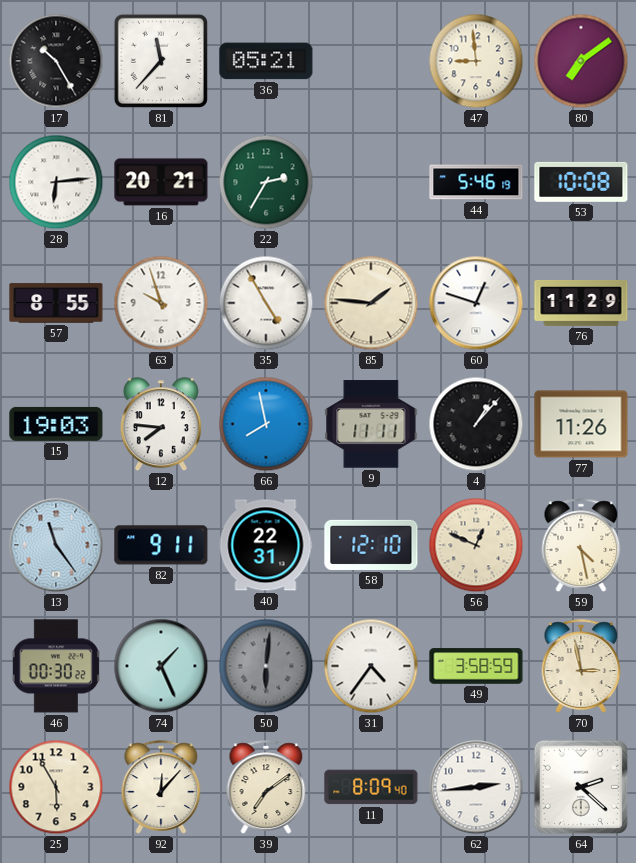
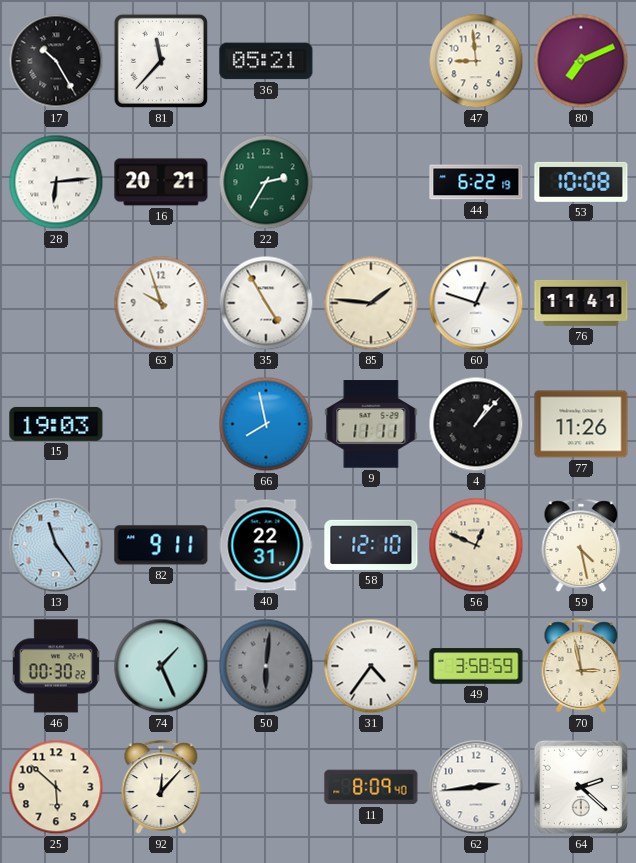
80: 7:09 -> 7:11
44: 5:46 -> 6:22
57: 8:55 -> none
76: 11:29 -> 11:41
12: 7:46 -> none
25: 5:55 -> 5:52
39: 7:09 -> none
